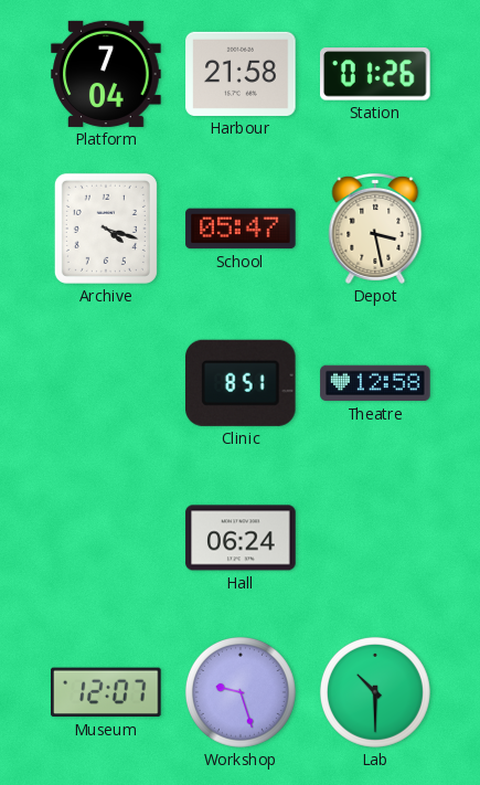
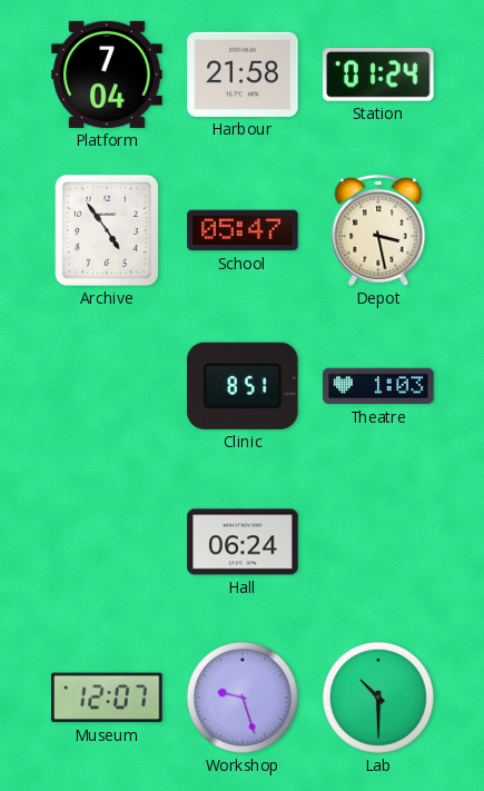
Station: 01:26 -> 01:24
Archive: 4:18 -> 4:54
Theatre: 12:58 -> 1:03
